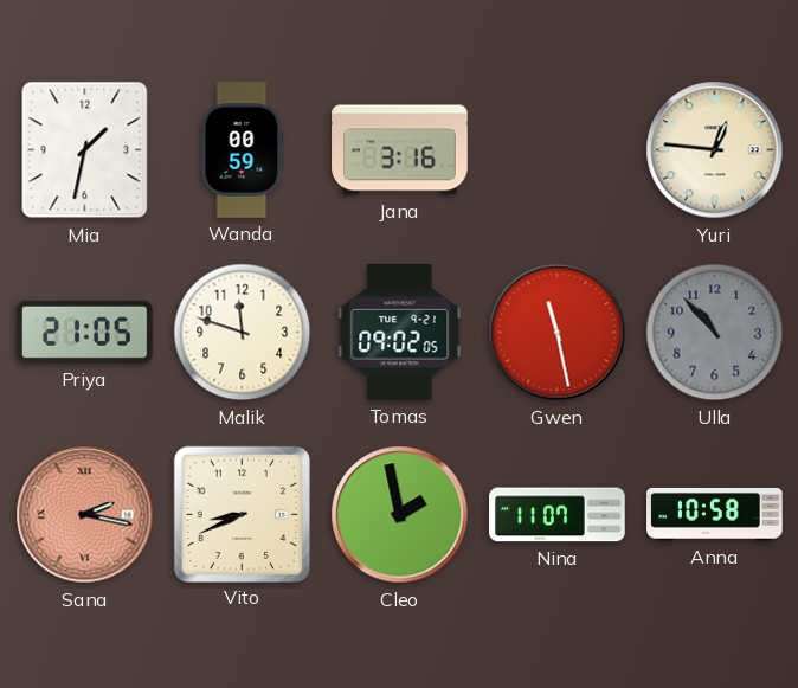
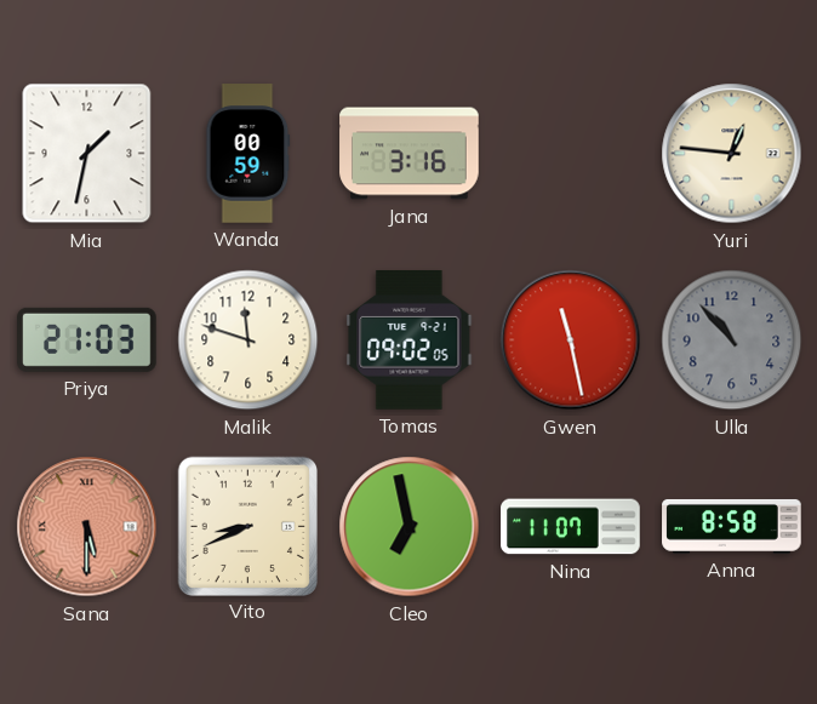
Priya: 21:05 -> 21:03
Sana: 2:17 -> 5:30
Cleo: 1:58 -> 6:58
Anna: 10:58 -> 8:58
